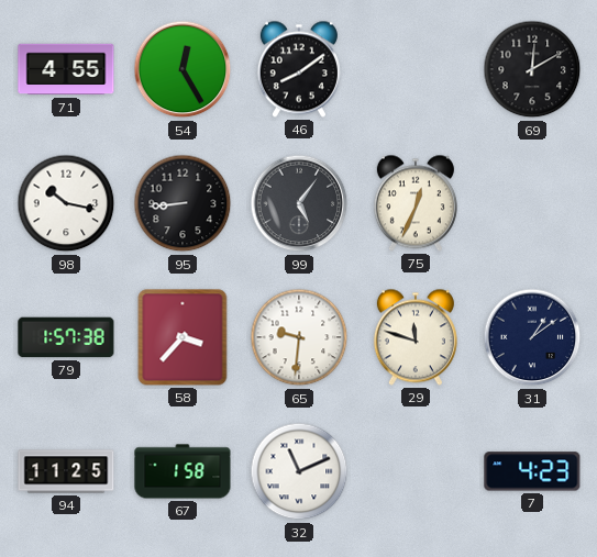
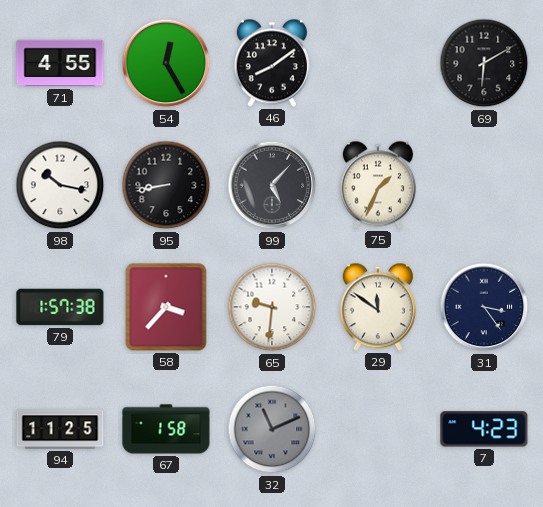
69: 12:10 -> 6:10
95: 8:44 -> 8:43
99: 5:06 -> 5:07
75: 12:34 -> 1:34
29: 11:48 -> 11:51
31: 1:09 -> 3:24
32 dial: white -> grey
